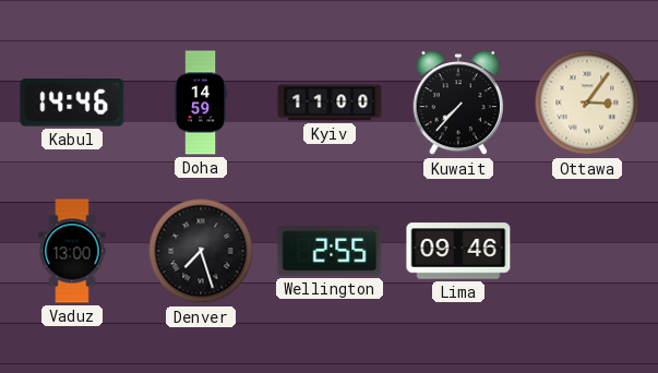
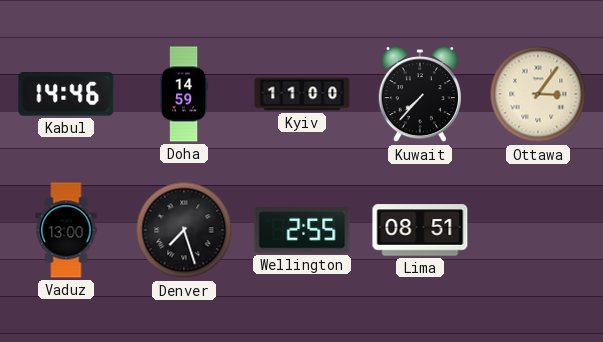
Lima: 09:46 -> 08:51
